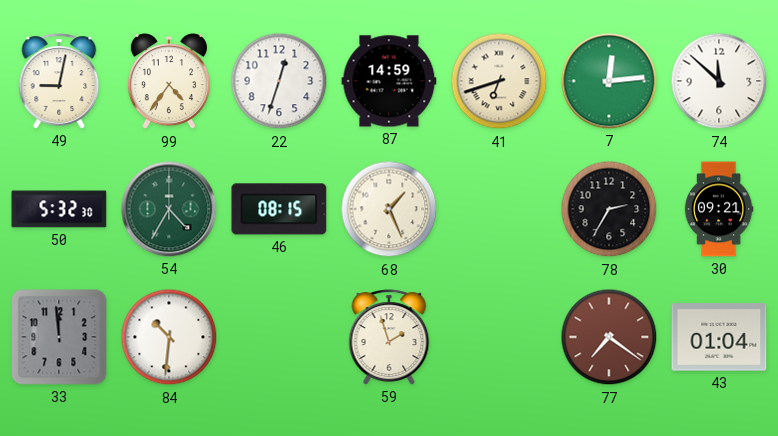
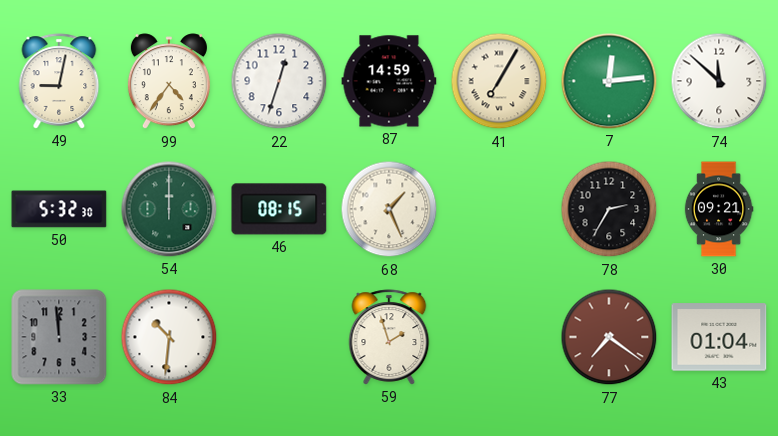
41: 6:42 -> 7:05
54: 4:35 -> 12:00
